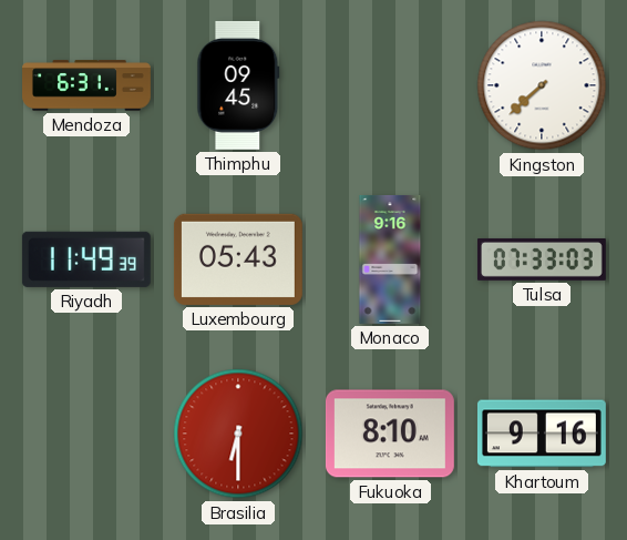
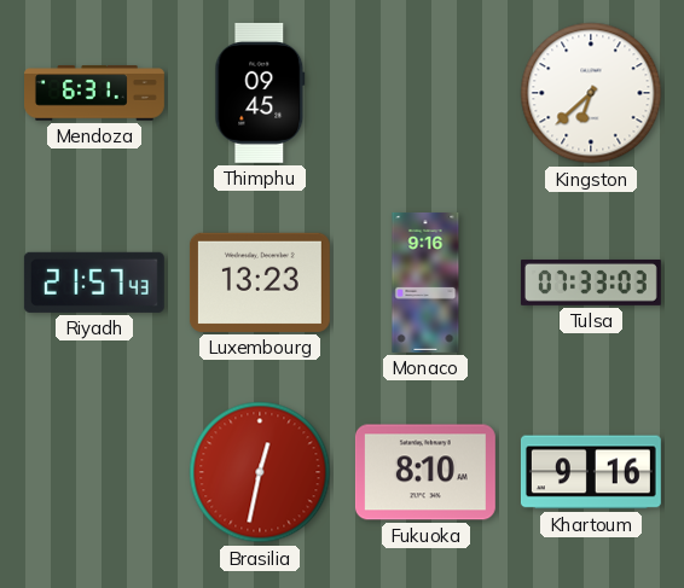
Kingston: 7:38 -> 6:38
Riyadh: 11:49 -> 21:57
Luxembourg: 05:43 -> 13:23
Brasilia: 6:30 -> 12:32
